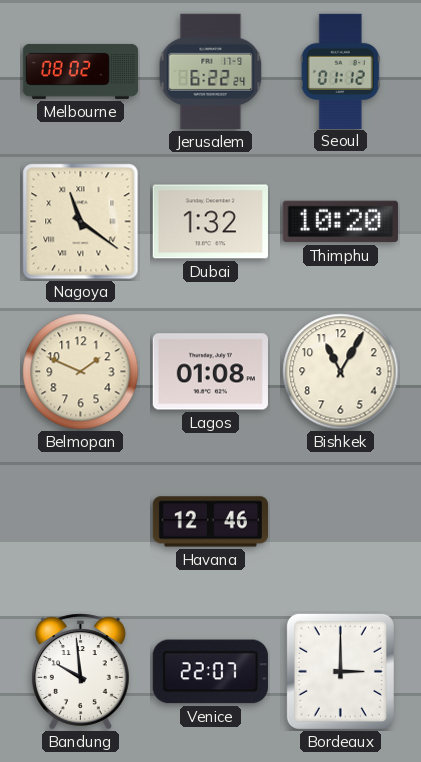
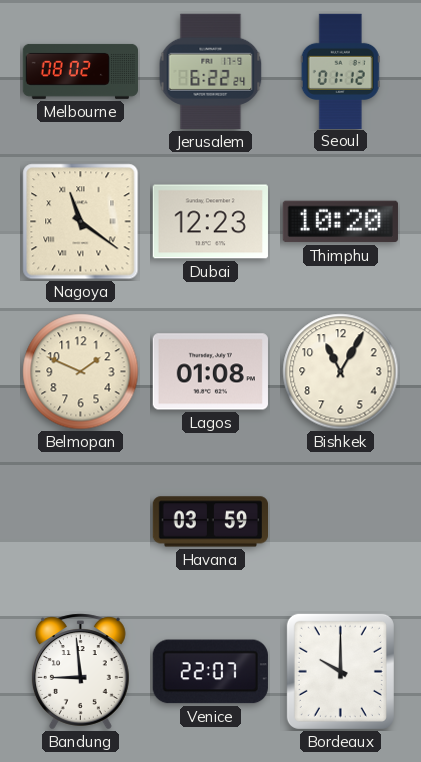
Dubai: 1:32 -> 12:23
Havana: 12:46 -> 03:59
Bandung: 9:59 -> 8:59
Bordeaux: 3:00 -> 10:00
